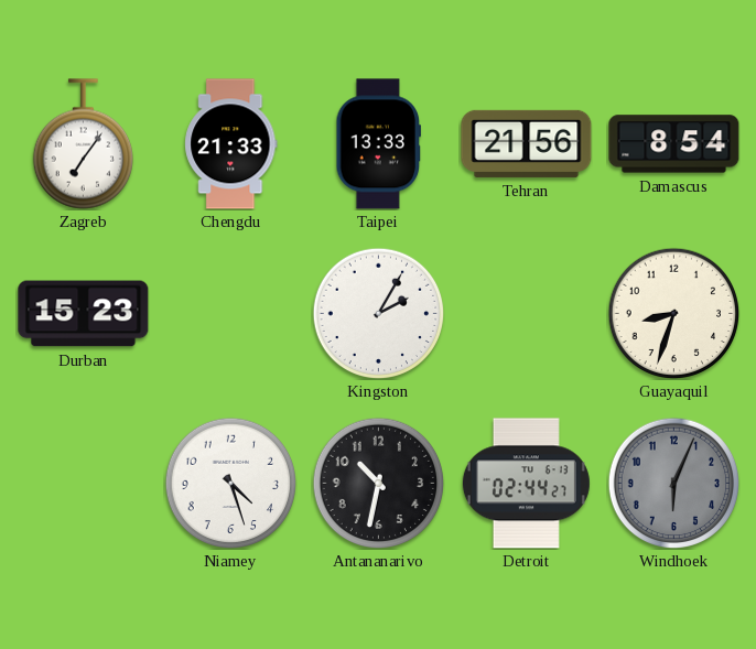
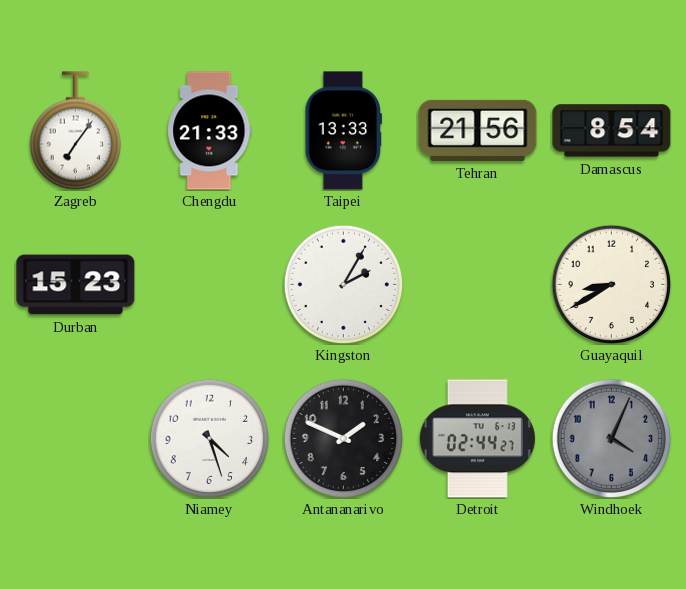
Guayaquil: 8:33 -> 8:40
Antananarivo: 10:32 -> 1:49
Windhoek: 6:04 -> 4:04
